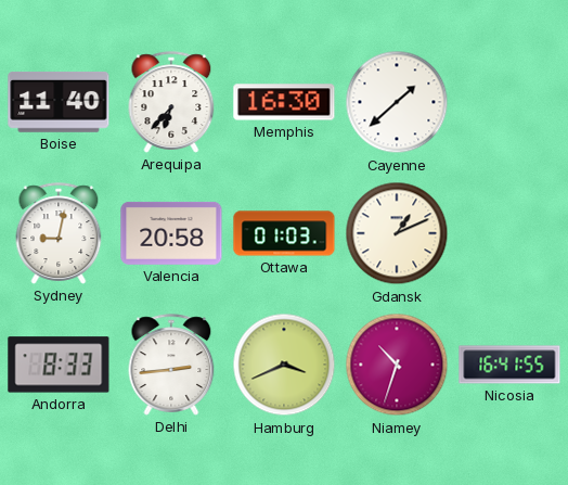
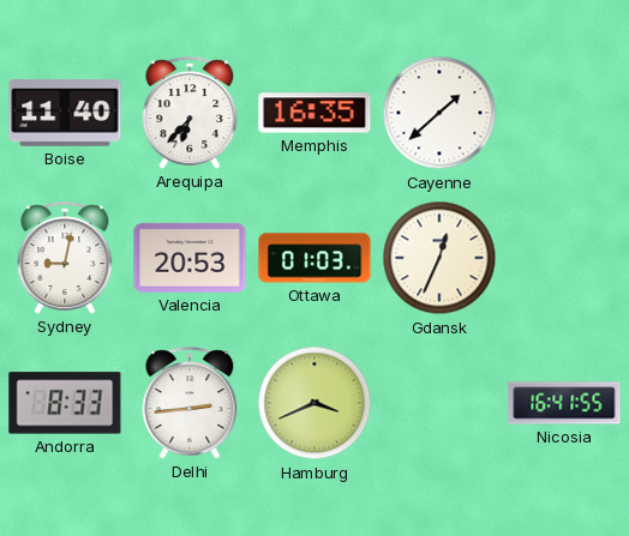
Memphis: 16:30 -> 16:35
Valencia: 20:58 -> 20:53
Gdansk: 1:11 -> 12:34
Niamey: 10:33 -> none
